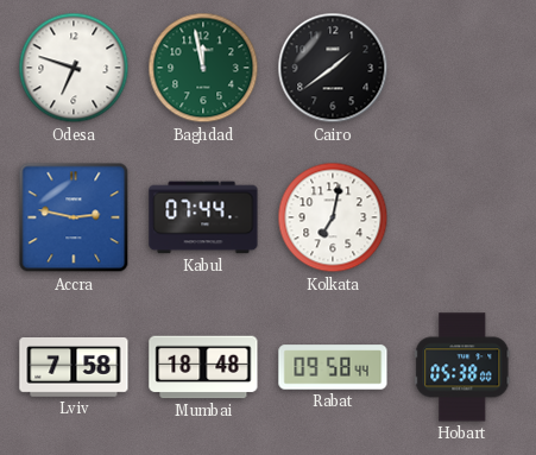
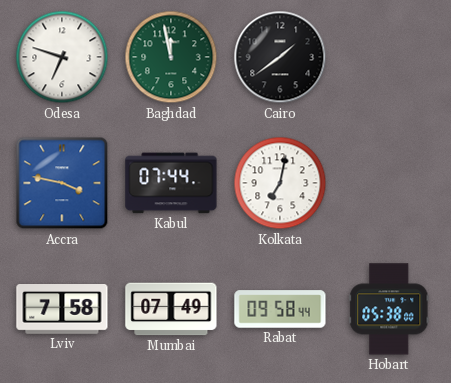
Accra: 2:47 -> 3:47
Mumbai: 18:48 -> 07:49
